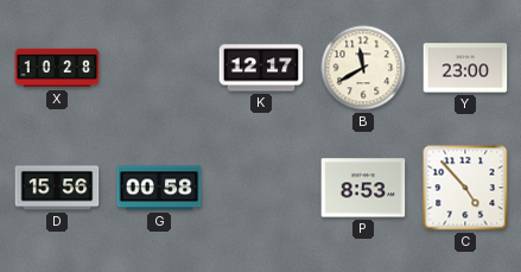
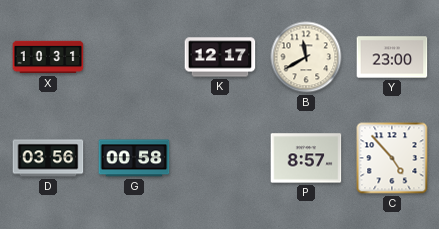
X: 10:28 -> 10:31
D: 15:56 -> 03:56
P: 8:53 -> 8:57
